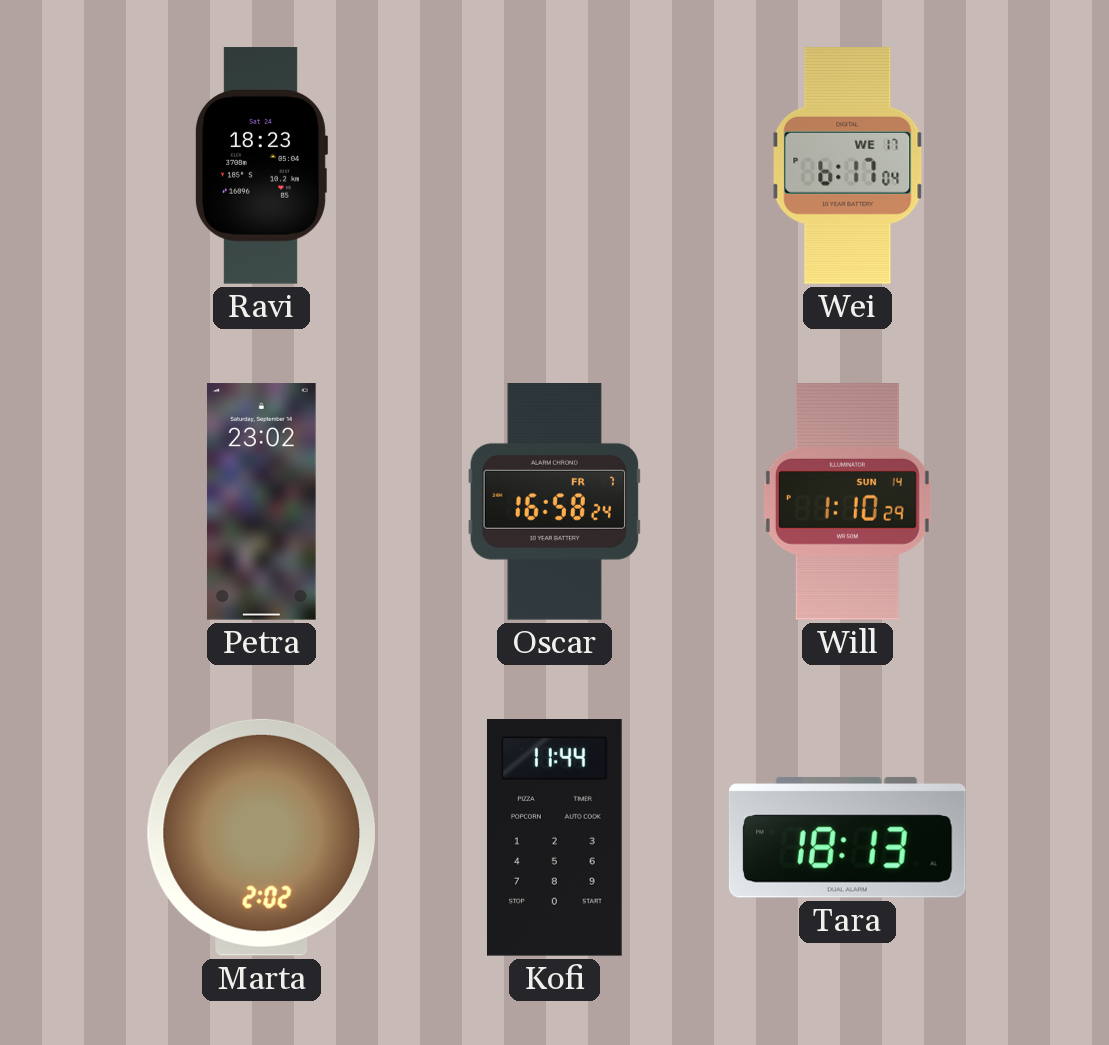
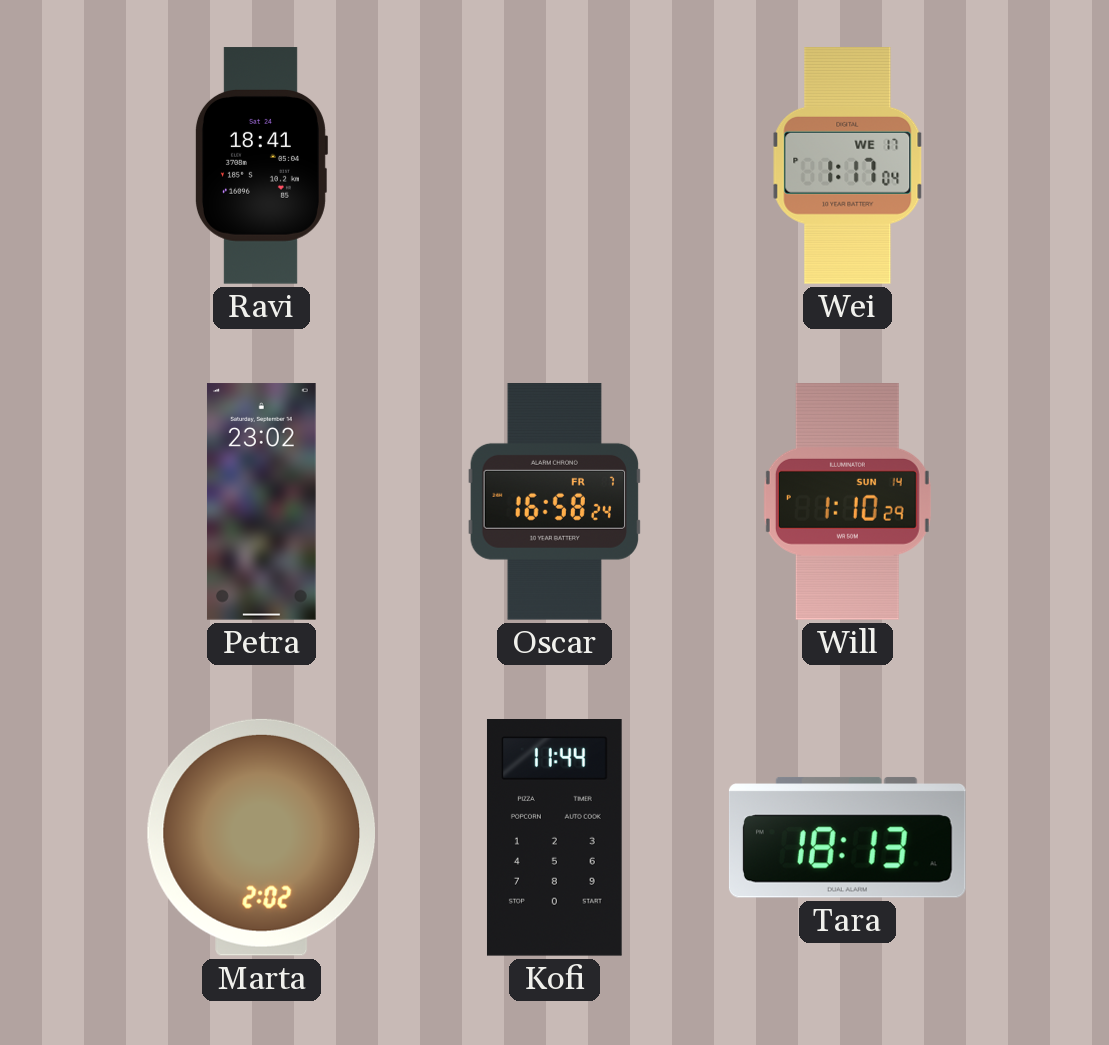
Ravi: 18:23 -> 18:41
Wei: 6:17 -> 1:17
